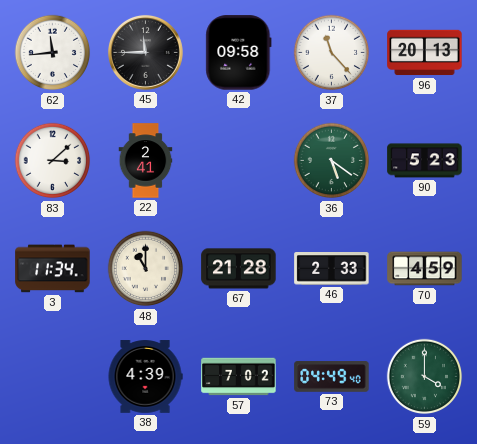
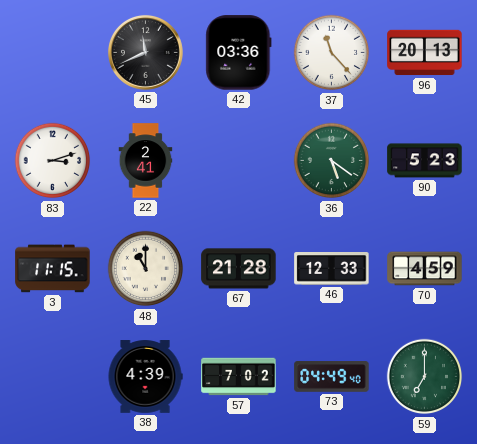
62: 11:44 -> none
45: 11:45 -> 11:41
42: 09:58 -> 03:36
83: 3:08 -> 3:12
3: 11:34 -> 11:15
46: 2:33 -> 12:33
59: 4:00 -> 7:00
